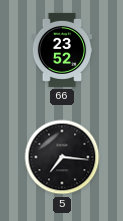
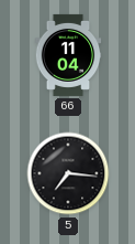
66: 23:52 -> 11:04
